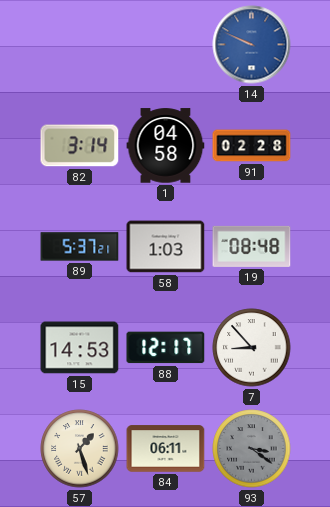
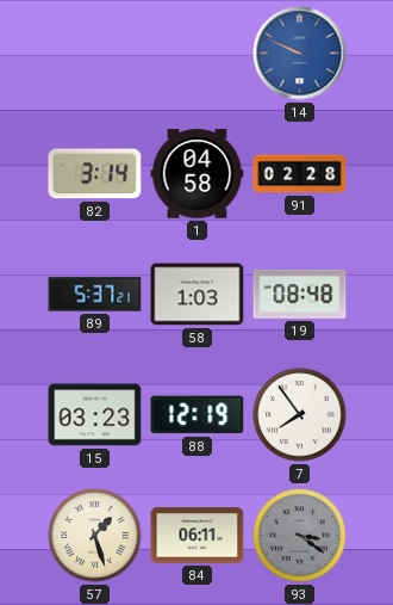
15: 14:53 -> 03:23
88: 12:17 -> 12:19
7: 8:53 -> 7:54
